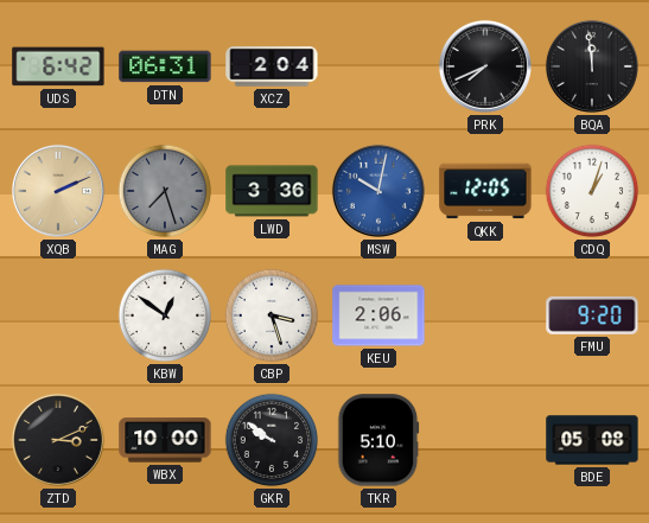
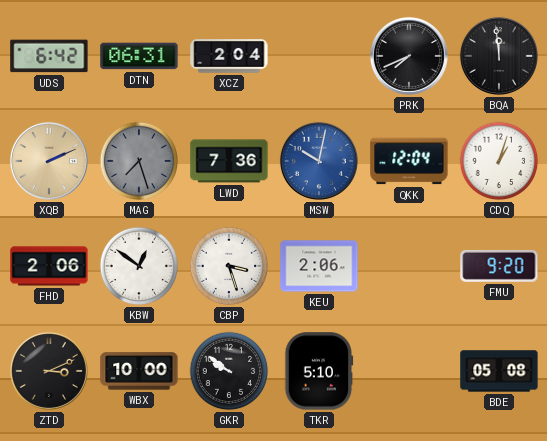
LWD: 3:36 -> 7:36
QKK: 12:05 -> 12:04
FHD: none -> 2:06
